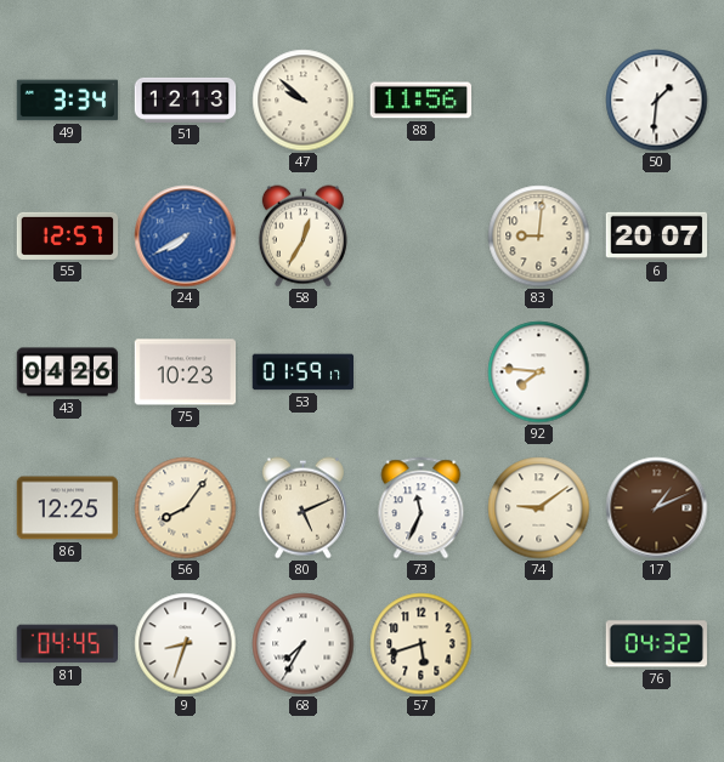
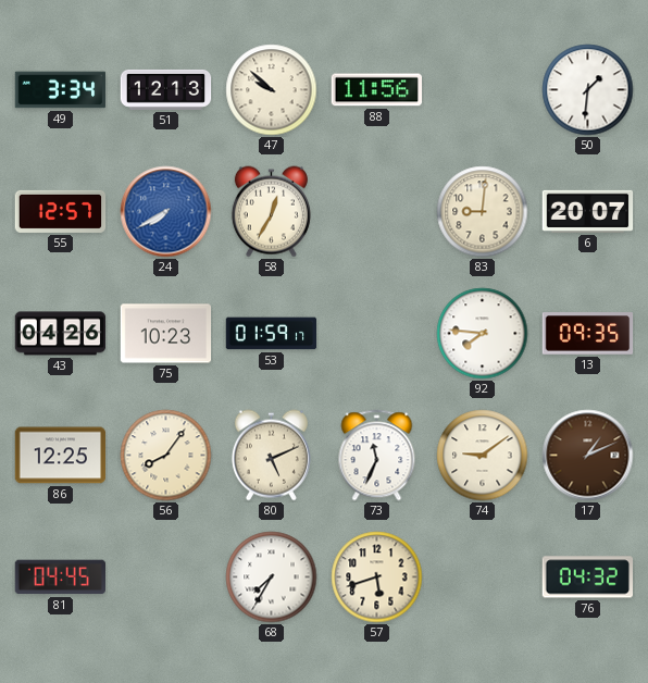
13: none -> 09:35
9: 8:33 -> none
